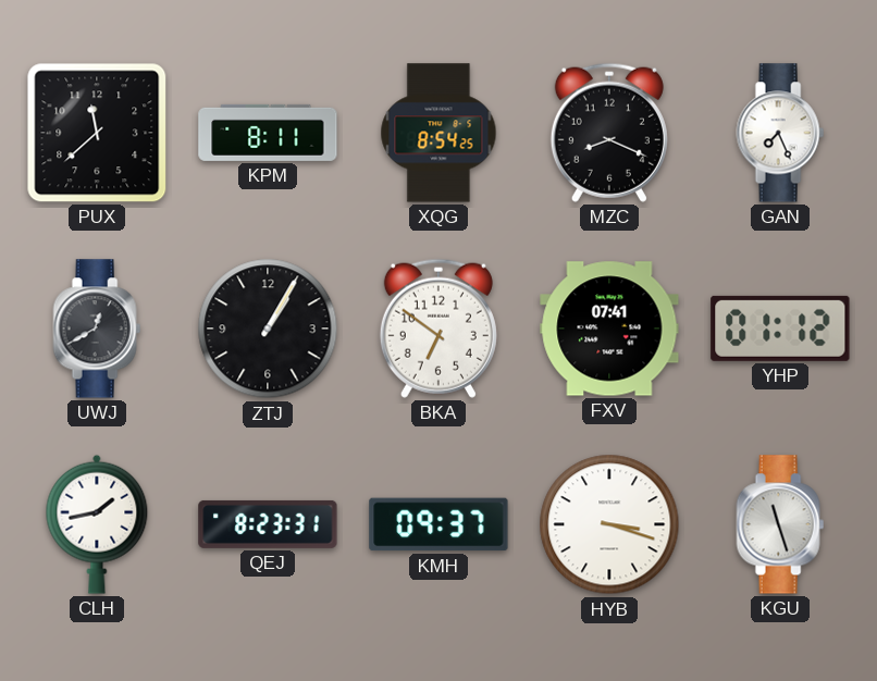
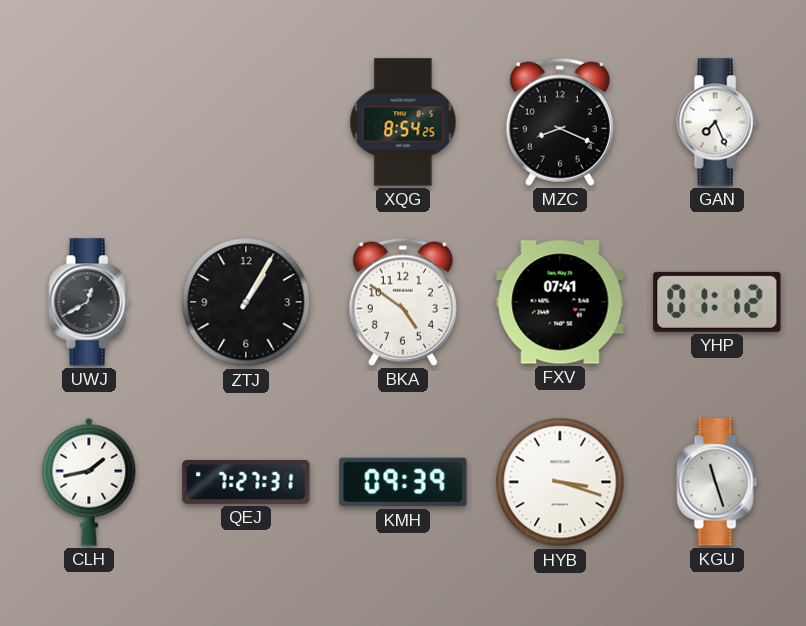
PUX: 11:38 -> none
KPM: 8:11 -> none
BKA: 6:51 -> 4:51
QEJ: 8:23 -> 7:27
KMH: 09:37 -> 09:39
